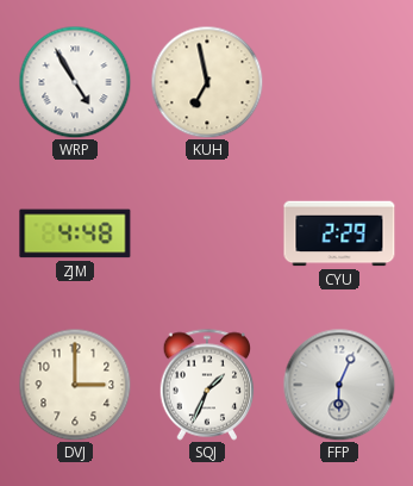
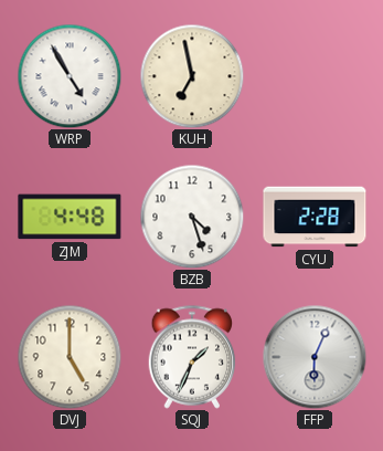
BZB: none -> 4:27
CYU: 2:29 -> 2:28
DVJ: 3:00 -> 5:00
